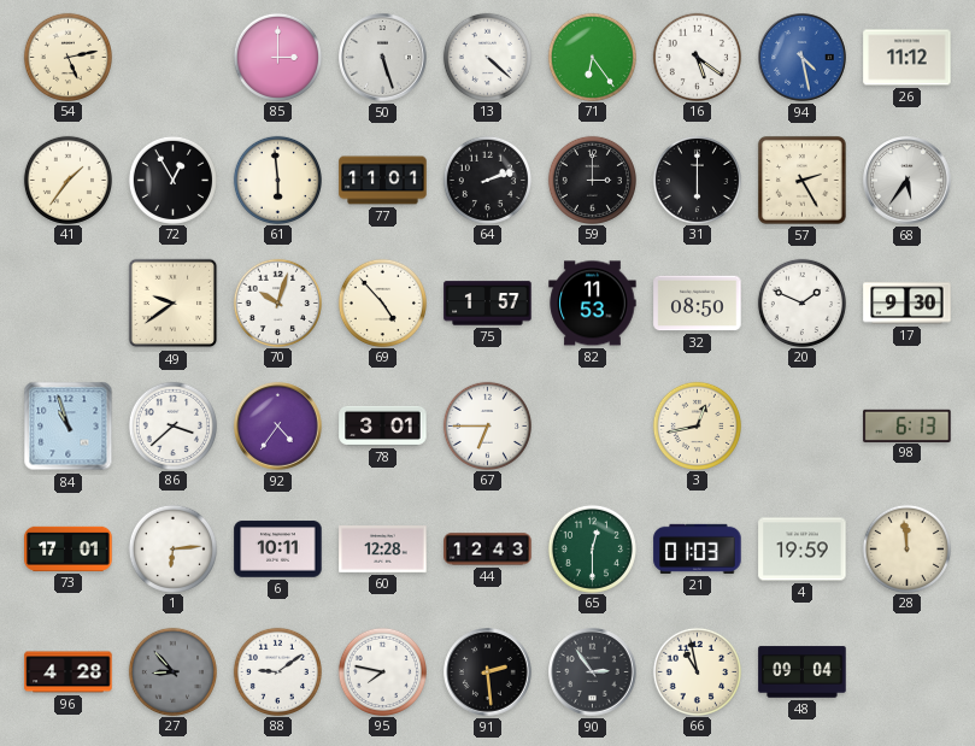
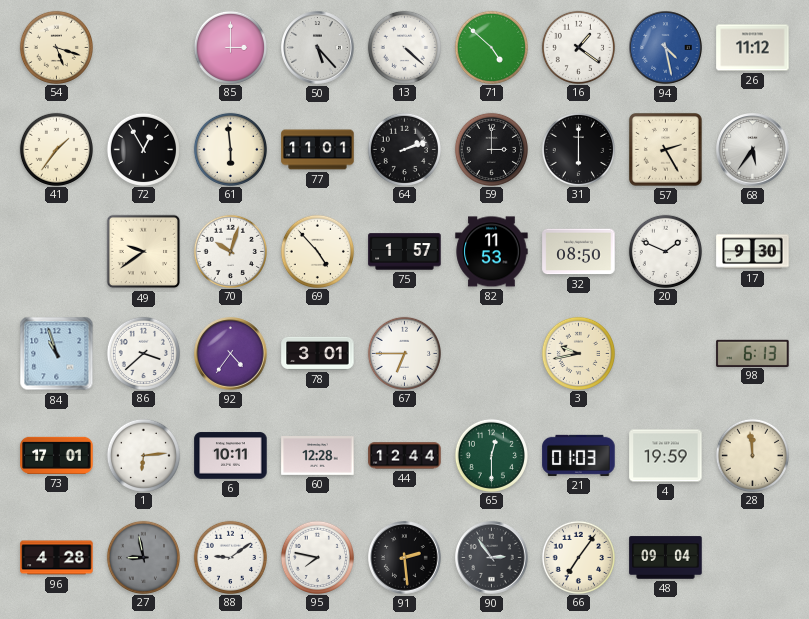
54: 5:13 -> 5:18
50: 5:27 -> 5:23
71: 6:24 -> 4:52
16: 5:21 -> 1:21
3: 12:43 -> 9:43
44: 12:43 -> 12:44
27: 8:53 -> 8:58
66: 10:58 -> 7:06
